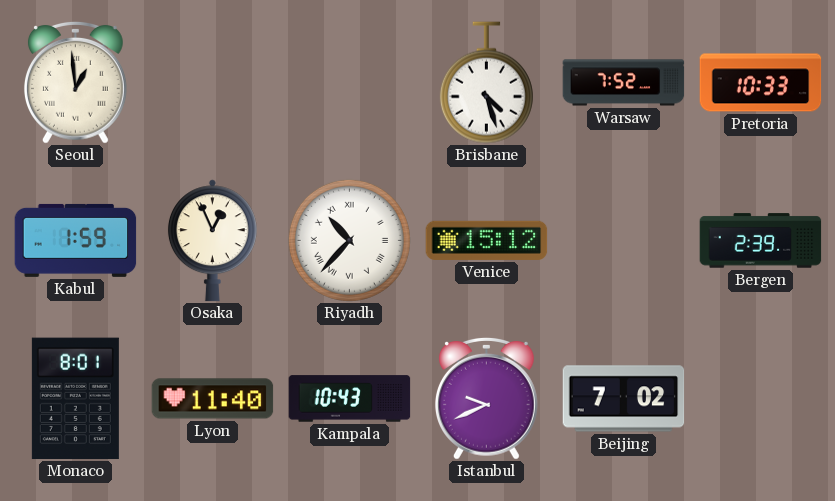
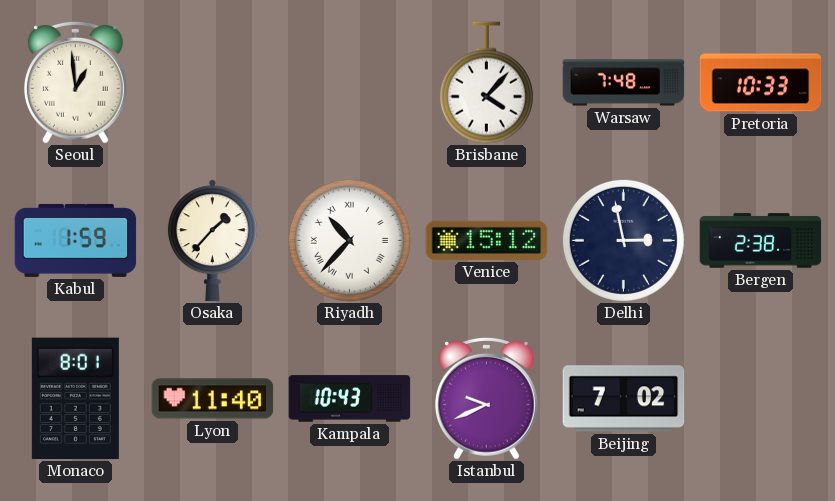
Brisbane: 4:27 -> 4:07
Warsaw: 7:52 -> 7:48
Osaka: 12:56 -> 1:37
Delhi: none -> 2:58
Bergen: 2:39 -> 2:38
